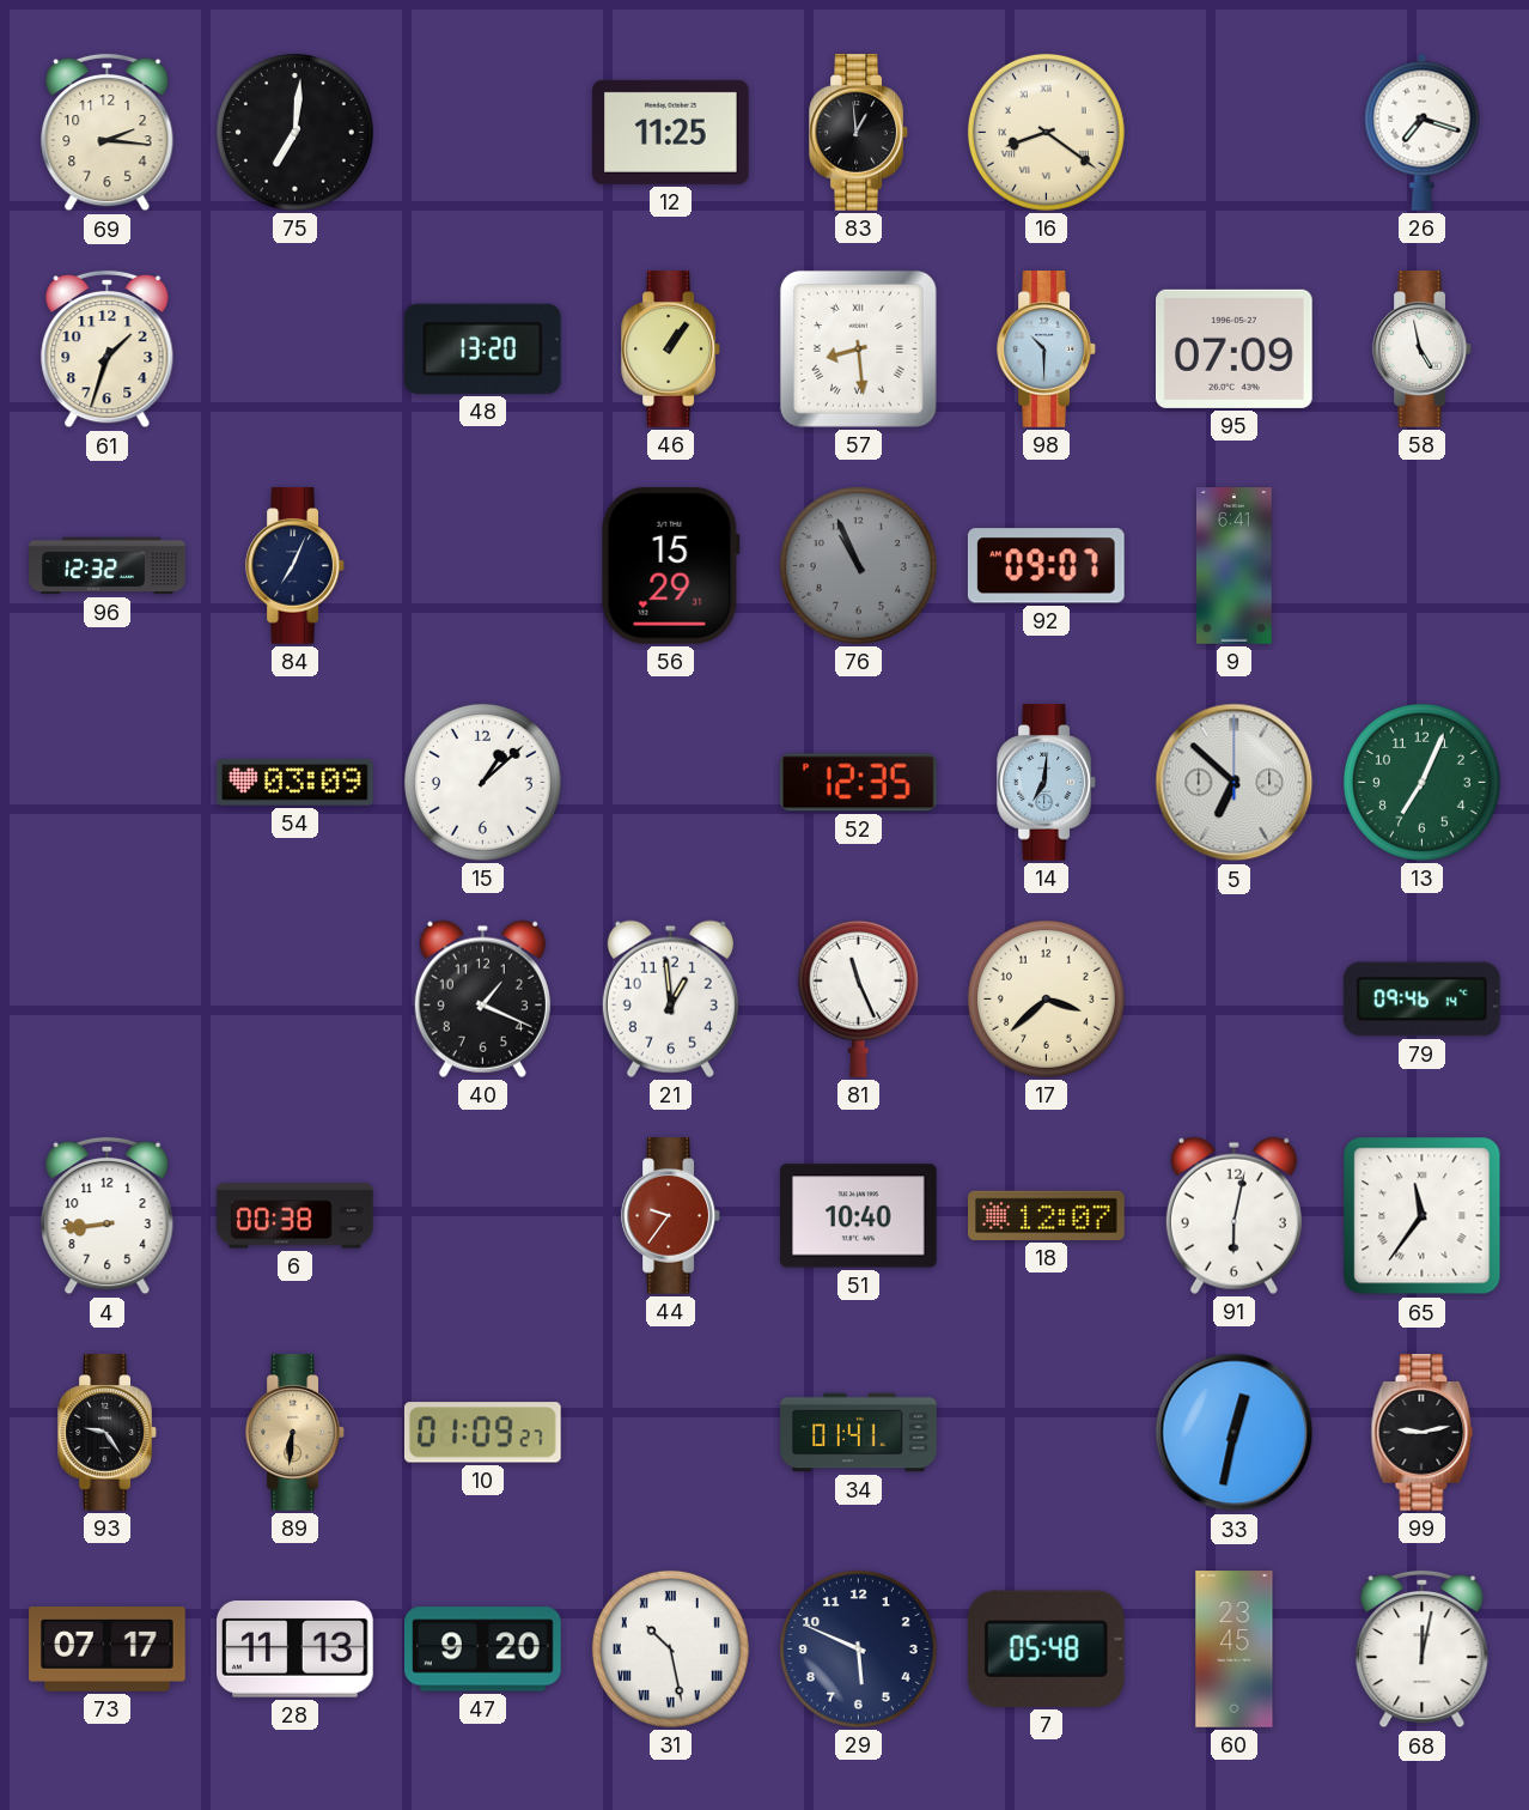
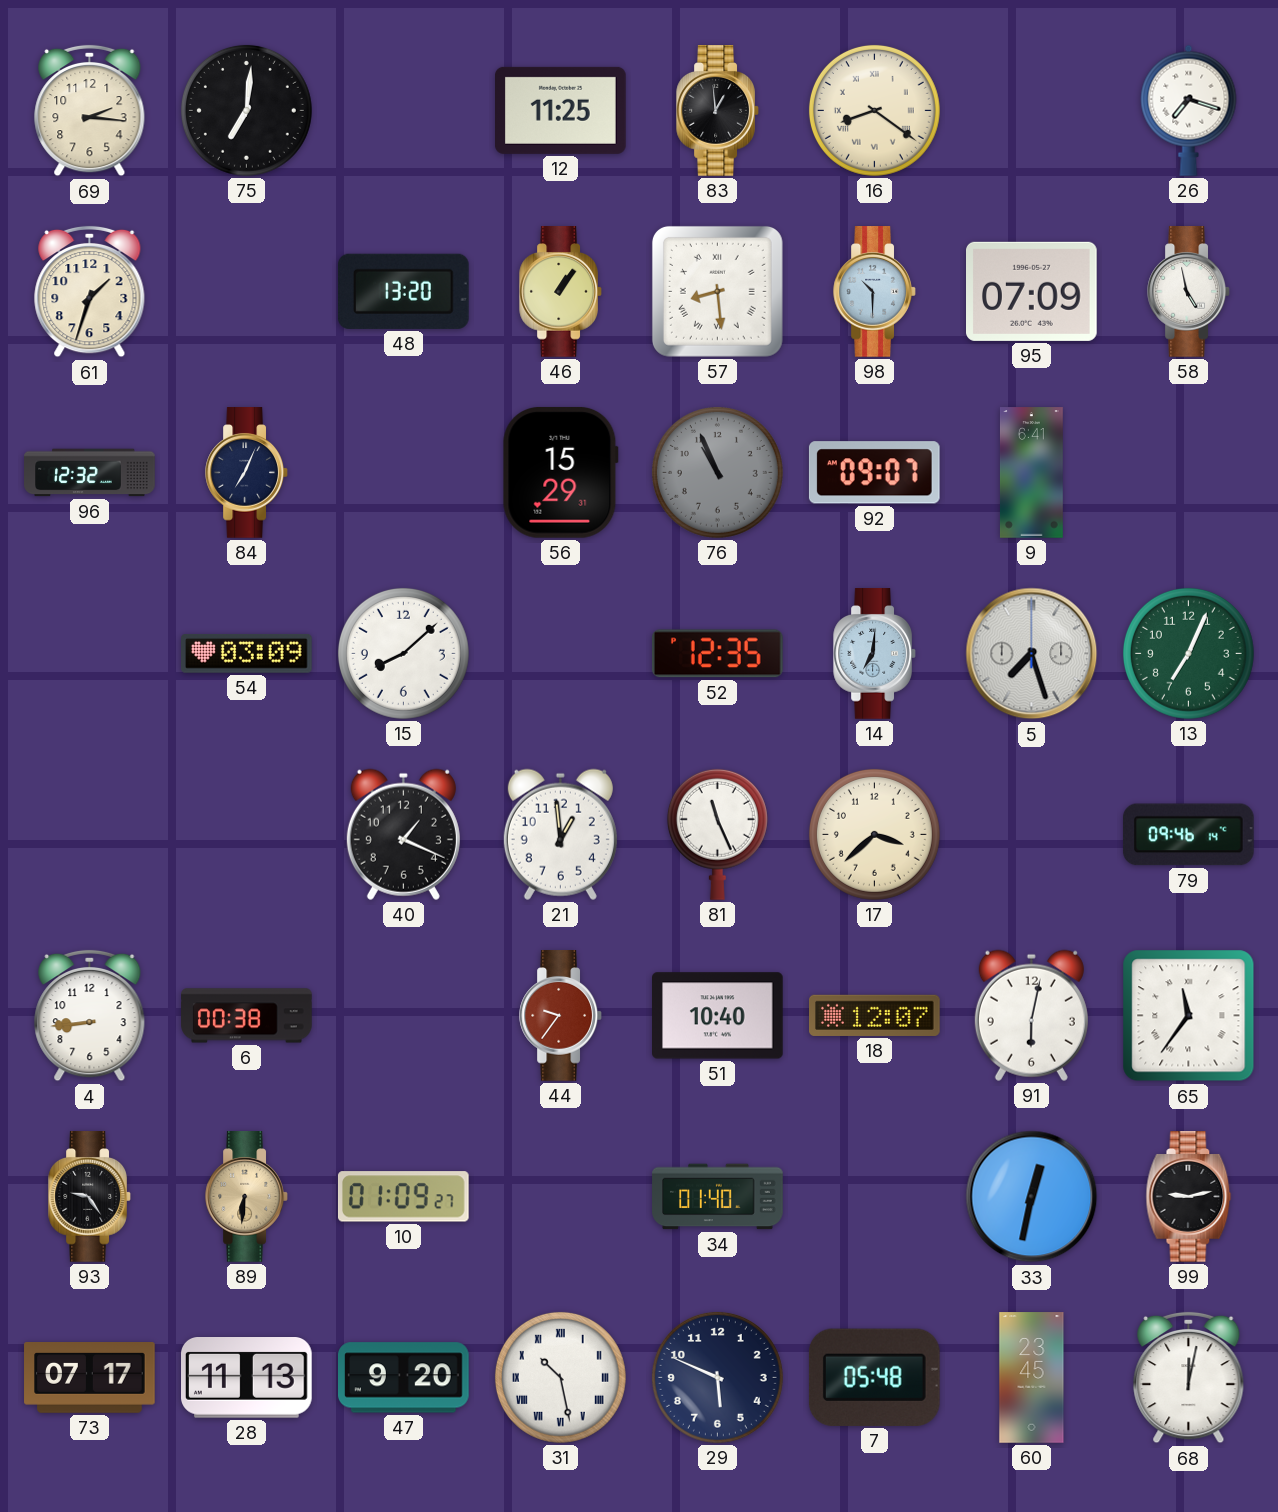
15: 1:08 -> 8:08
5: 6:52 -> 7:27
34: 01:41 -> 01:40
